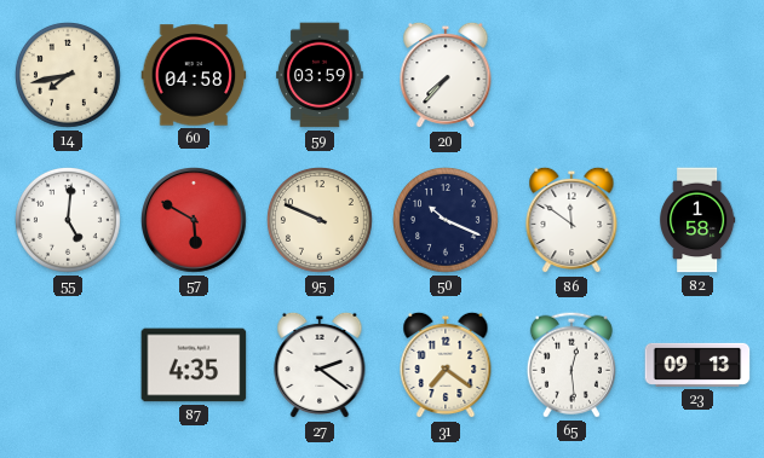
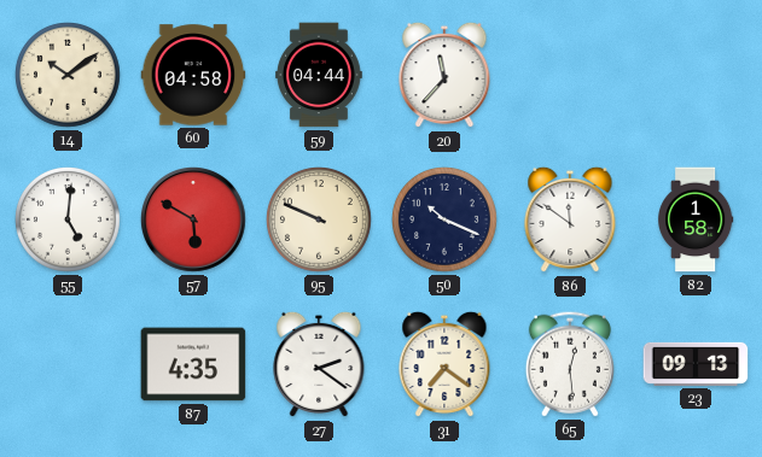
14: 7:43 -> 10:09
59: 03:59 -> 04:44
20: 7:37 -> 11:37
